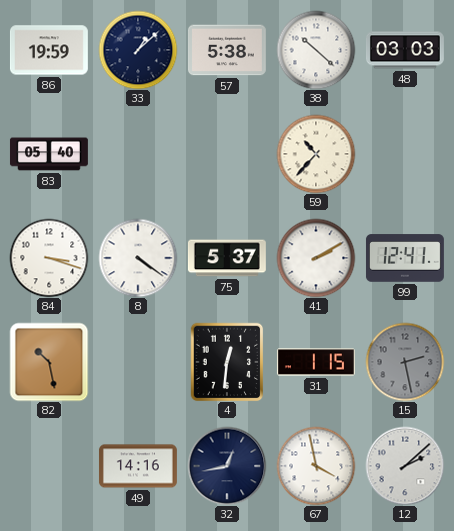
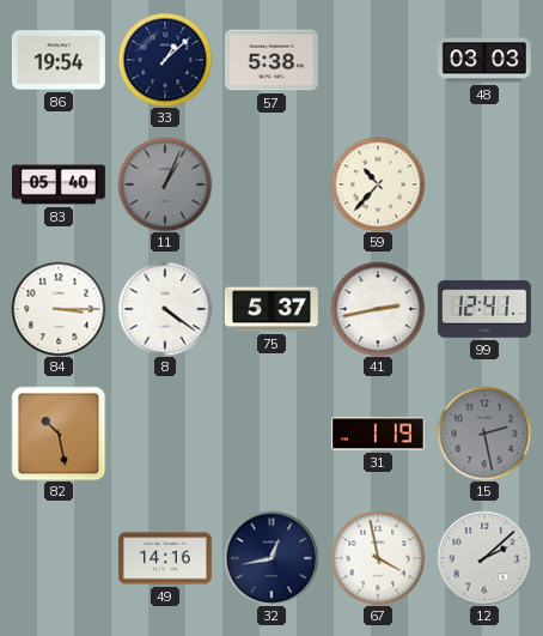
86: 19:59 -> 19:54
38: 10:22 -> none
11: none -> 1:04
84: 3:18 -> 3:15
41: 2:10 -> 2:43
4: 12:31 -> none
31: 1:15 -> 1:19
